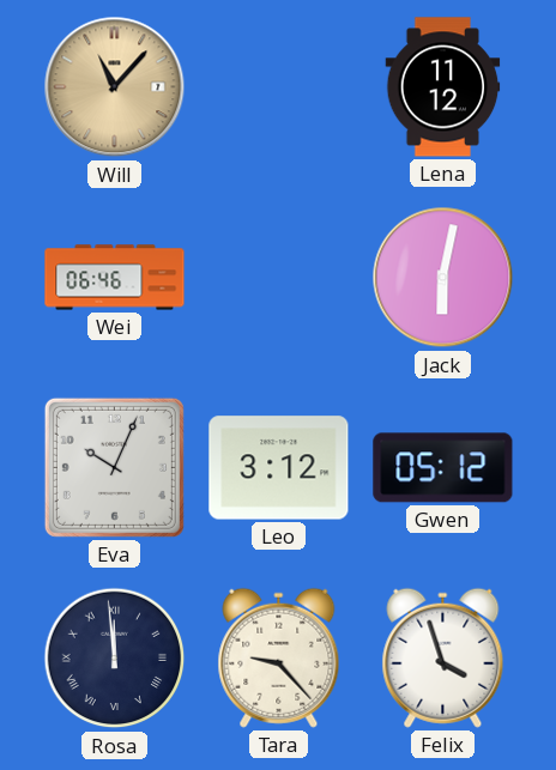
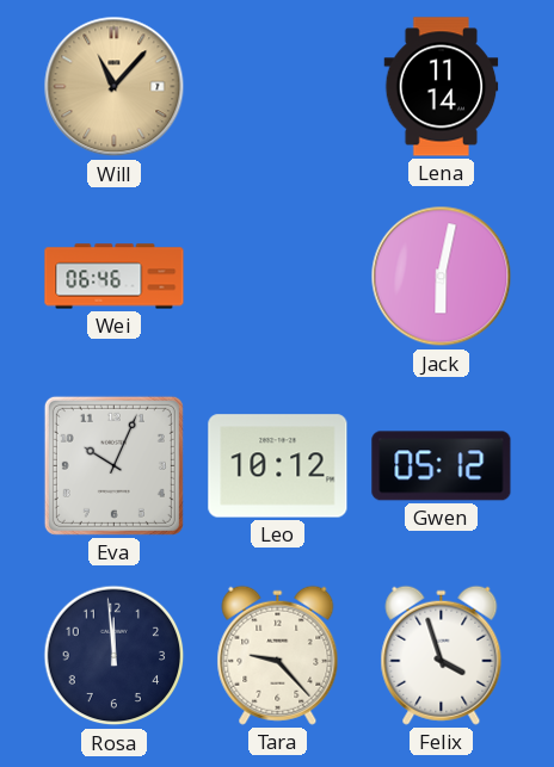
Lena: 11:12 -> 11:14
Leo: 3:12 -> 10:12
Rosa numerals: Roman -> Arabic
